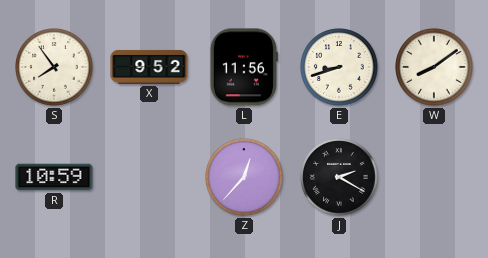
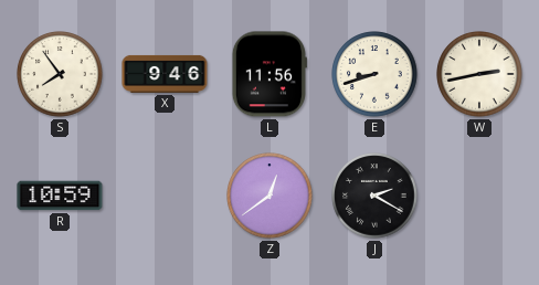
X: 9:52 -> 9:46
W: 8:09 -> 2:43
Z: 12:37 -> 12:39
